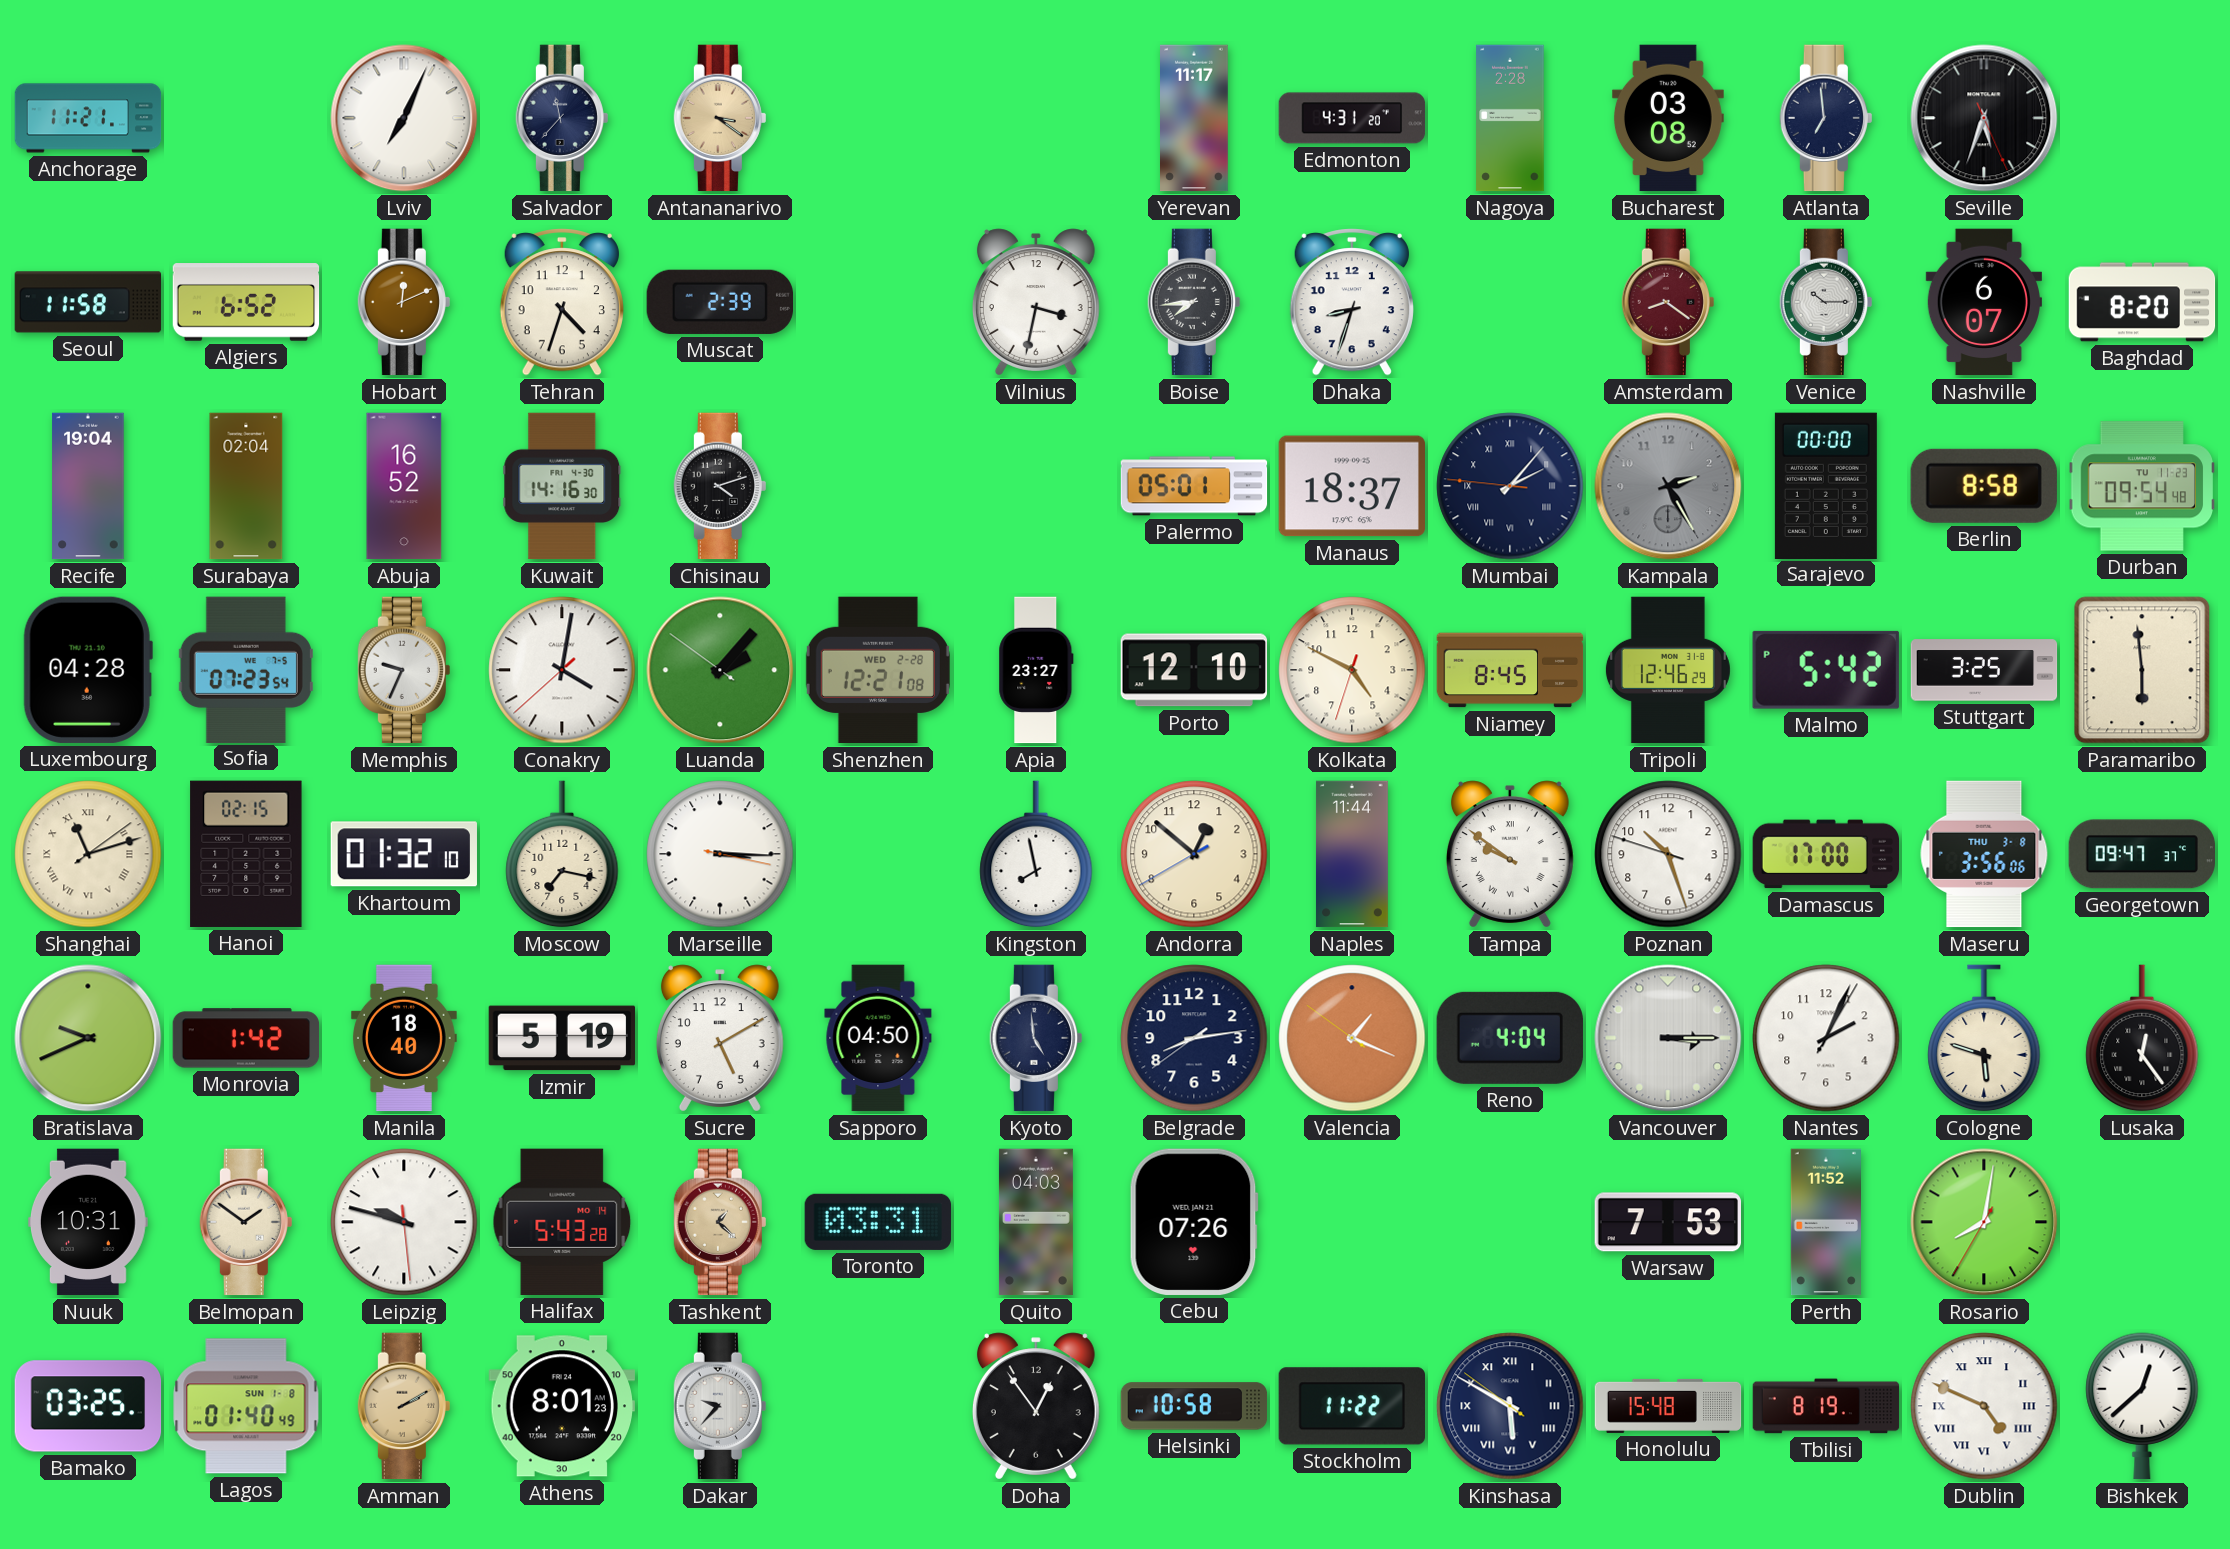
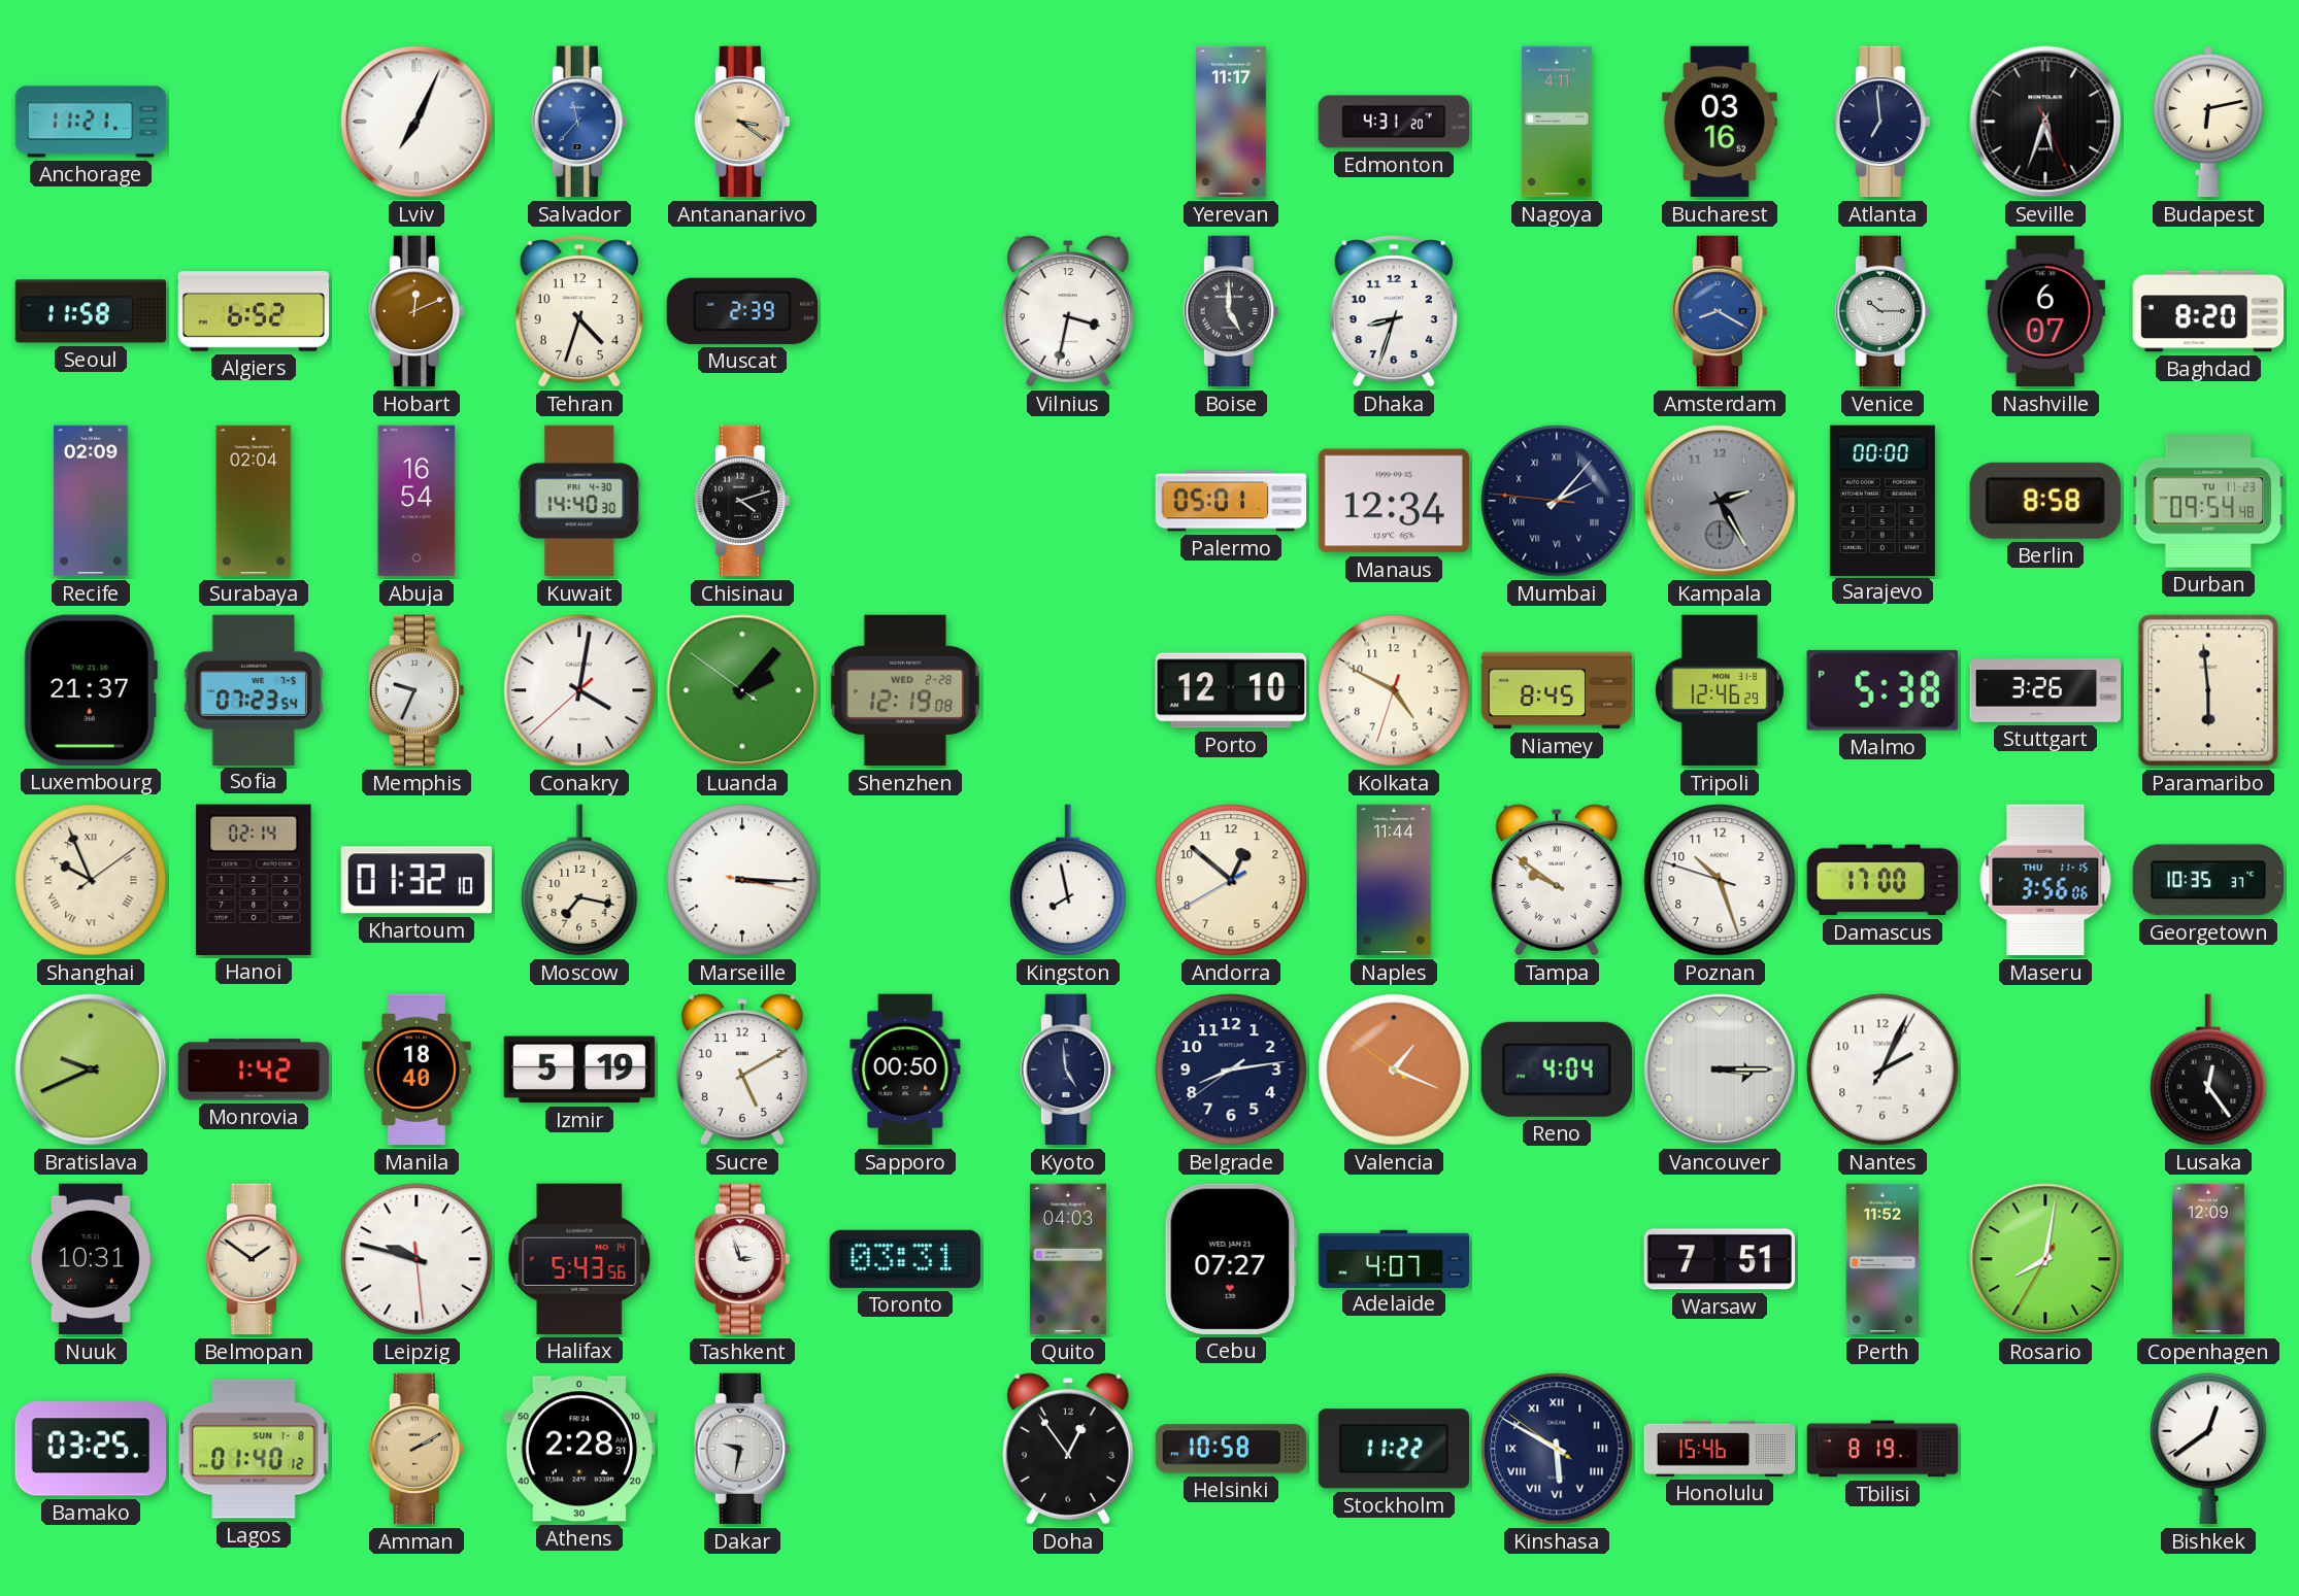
Salvador dial: navy -> blue
Nagoya: 2:28 -> 4:11
Bucharest: 03:08 -> 03:16
Budapest: none -> 6:13
Boise: 7:44 -> 5:00
Amsterdam: 8:21 -> 8:20
Amsterdam dial: burgundy -> blue
Recife: 19:04 -> 02:09
Abuja: 16:52 -> 16:54
Kuwait: 14:16 -> 14:40
Manaus: 18:37 -> 12:34
Luxembourg: 04:28 -> 21:37
Shenzhen: 12:21 -> 12:19
Apia: 23:27 -> none
Malmo: 5:42 -> 5:38
Stuttgart: 3:25 -> 3:26
Shanghai: 11:12 -> 9:56
Hanoi: 02:15 -> 02:14
Maseru date: THU 3-8 -> THU 11-15
Georgetown: 09:47 -> 10:35
Sapporo: 04:50 -> 00:50
Cologne: 5:48 -> none
Halifax: 5:43:28 -> 5:43:56
Tashkent: 1:22 -> 2:57
Tashkent dial: champagne -> white
Cebu: 07:26 -> 07:27
Adelaide: none -> 4:07
Warsaw: 7:53 -> 7:51
Copenhagen: none -> 12:09
Lagos: 01:40:49 -> 01:40:12
Athens: 8:01 -> 2:28
Dakar: 9:37 -> 9:32
Honolulu: 15:48 -> 15:46
Dublin: 4:49 -> none
Bishkek: 12:38 -> 12:39
